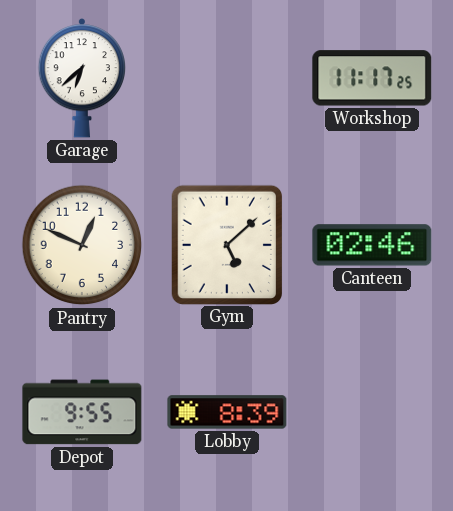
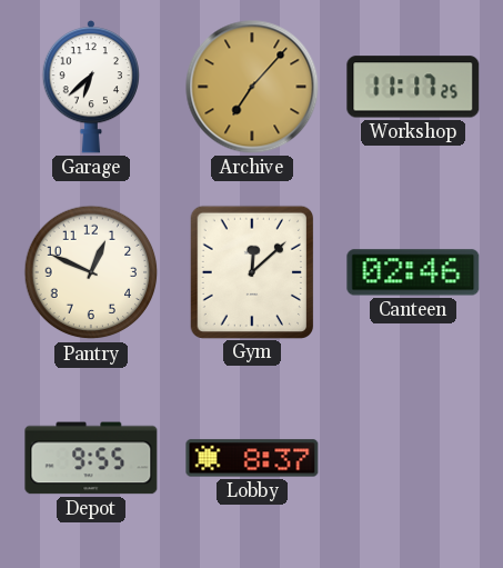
Archive: none -> 7:07
Gym: 5:08 -> 12:08
Lobby: 8:39 -> 8:37
